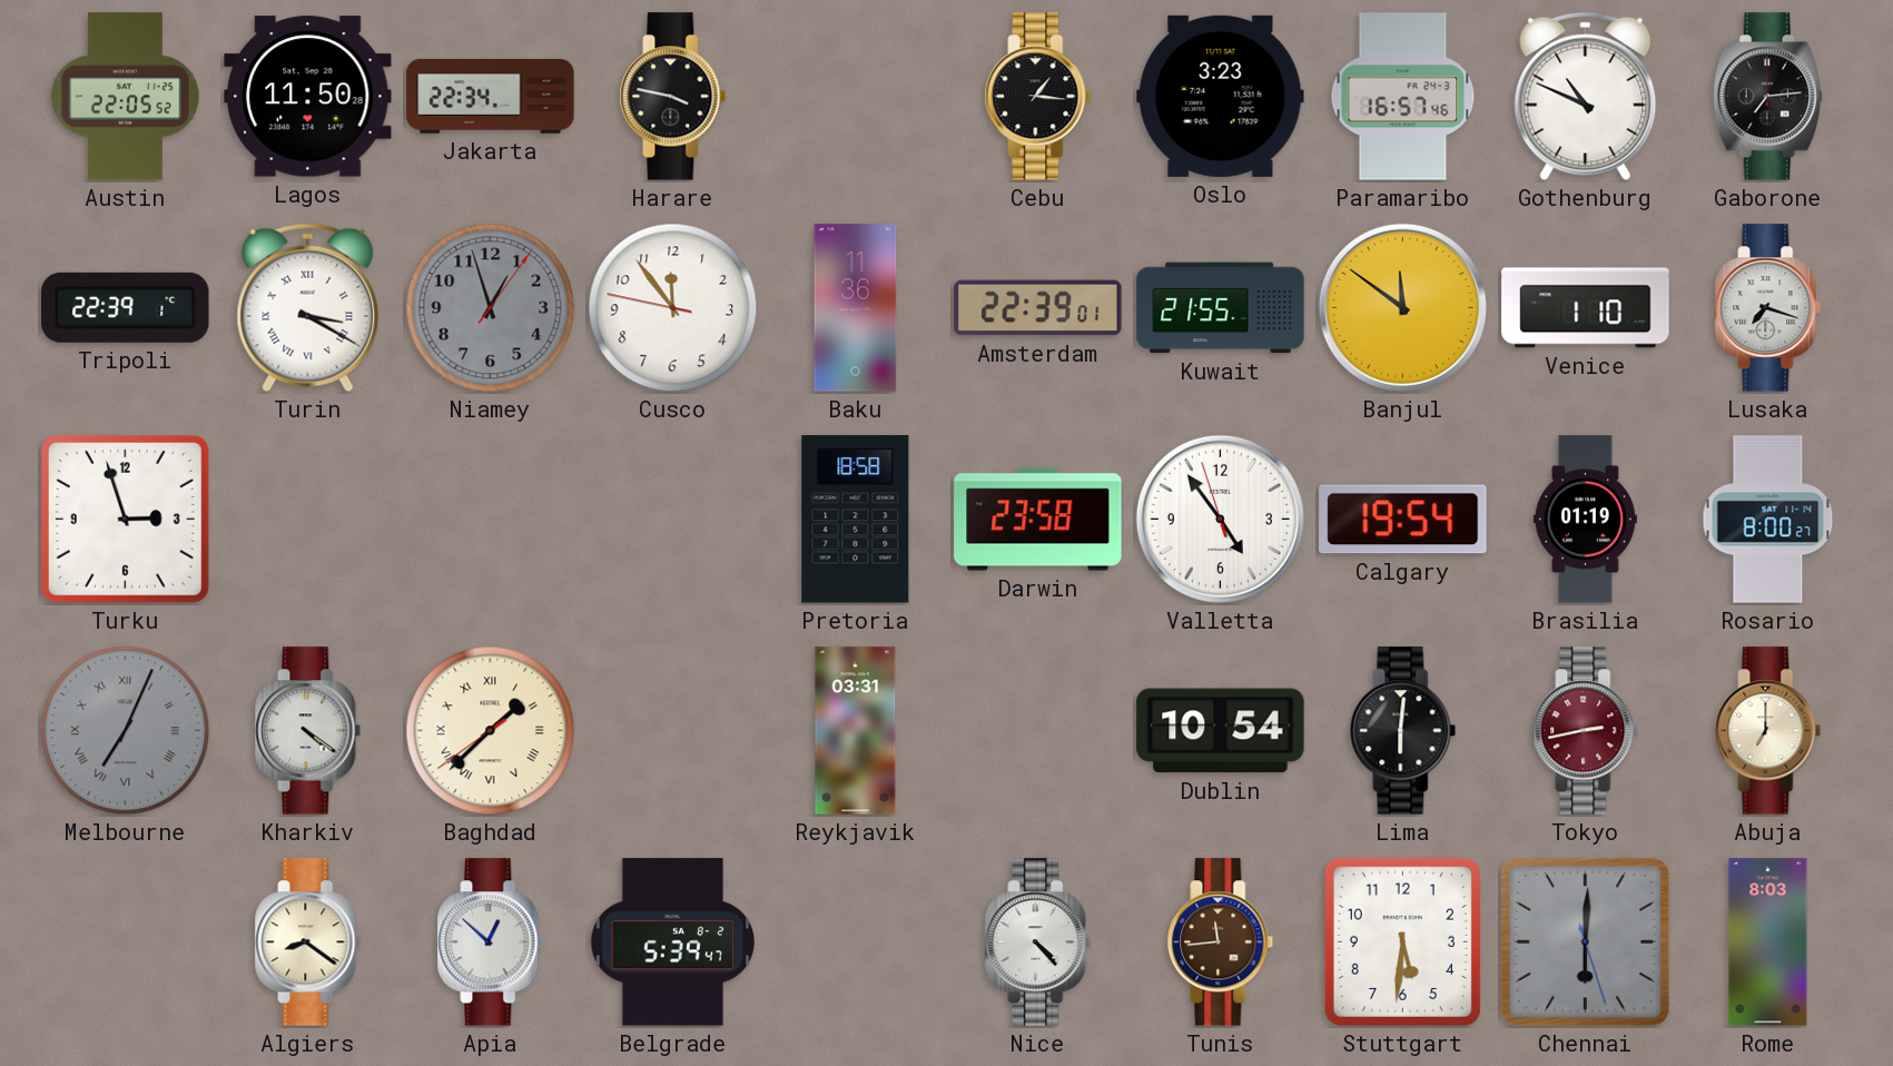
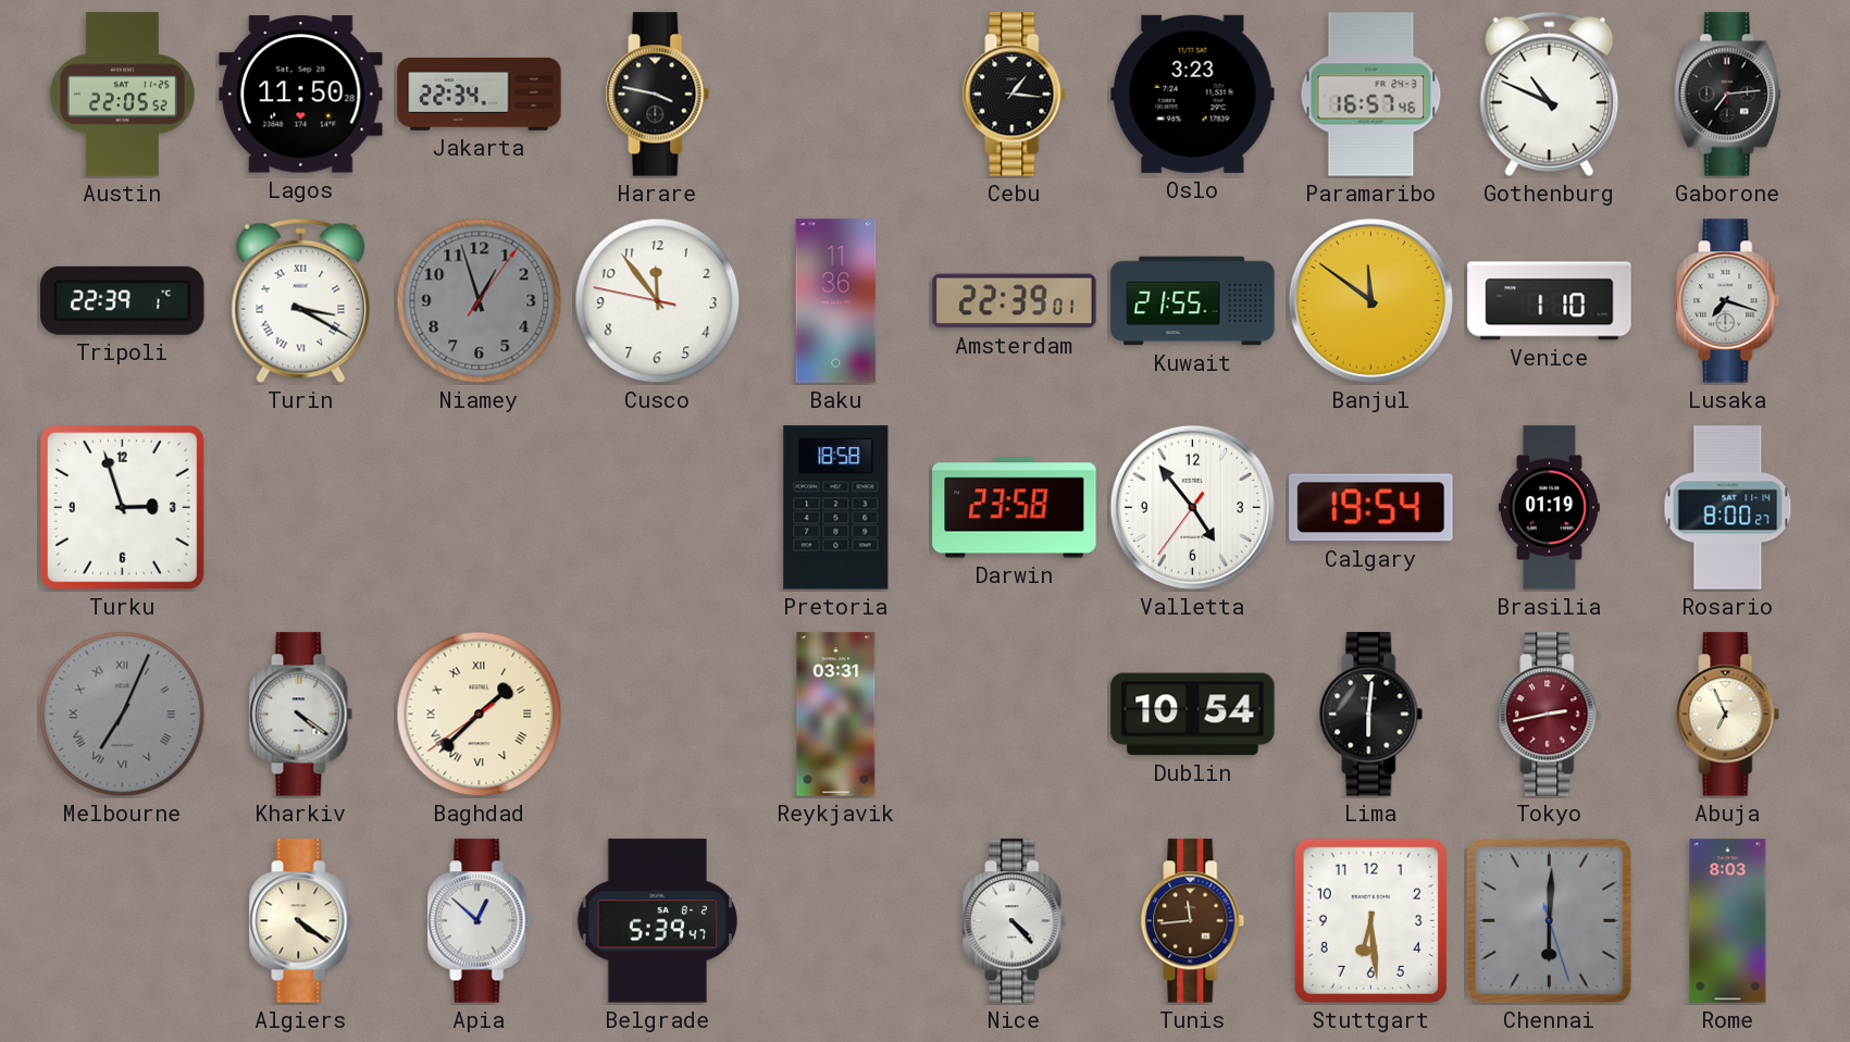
Valletta: 4:53:57 -> 4:53:36
Abuja: 7:00 -> 6:56
Algiers: 8:21 -> 4:21
Stuttgart: 5:31 -> 6:29
